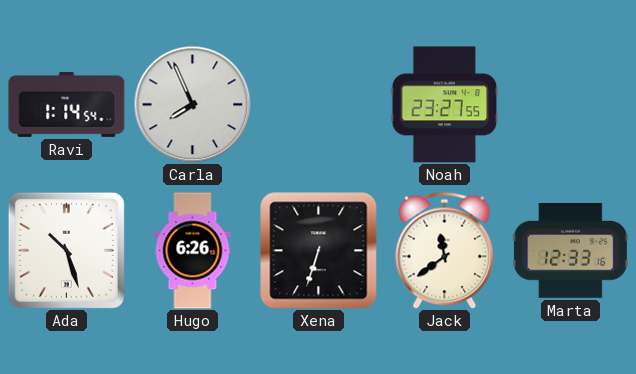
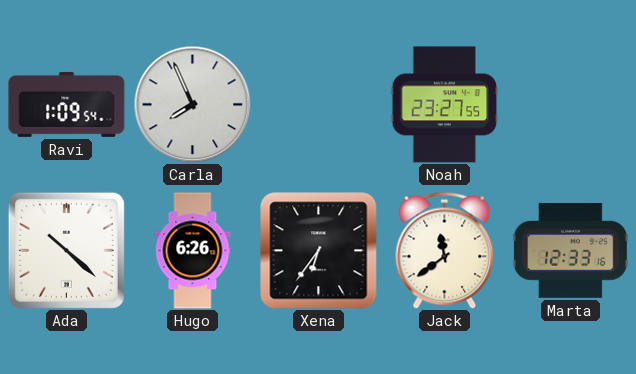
Ravi: 1:14 -> 1:09
Ada: 10:27 -> 10:22
Xena: 6:33 -> 6:36
